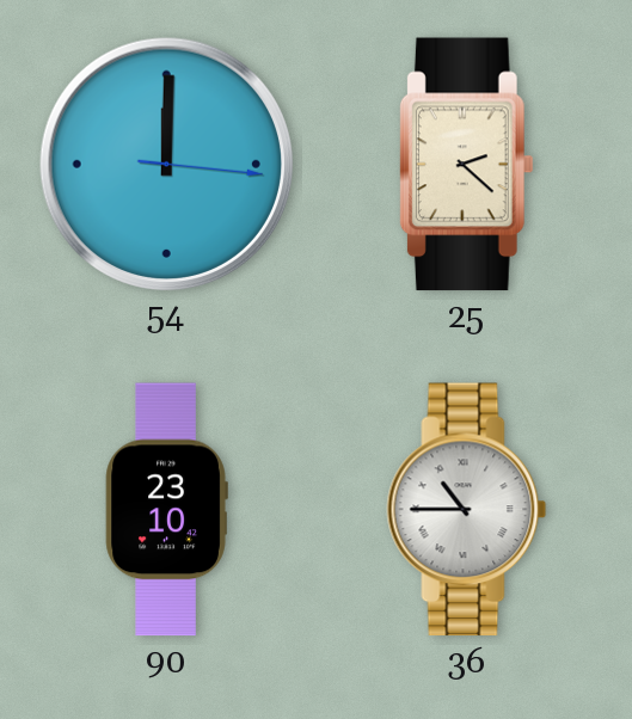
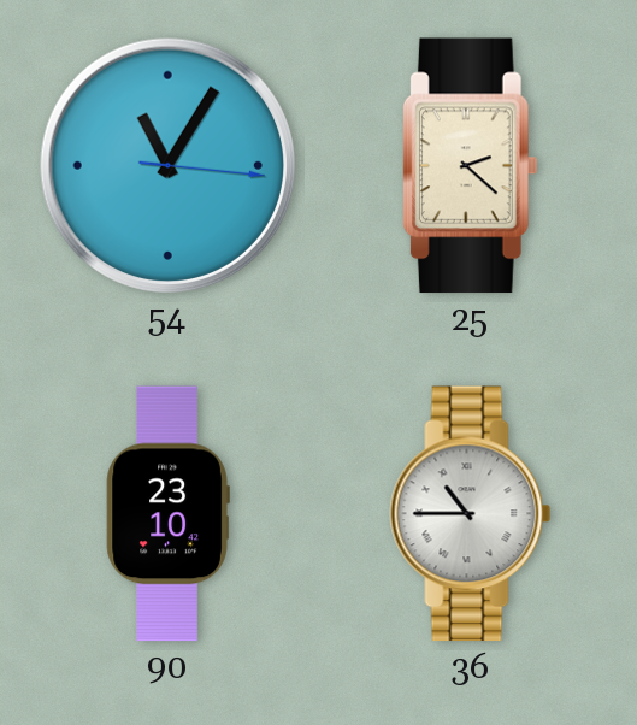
54: 12:00 -> 11:05
